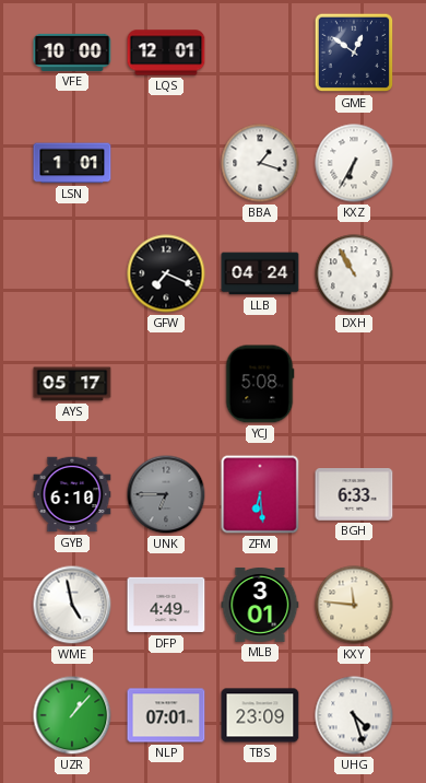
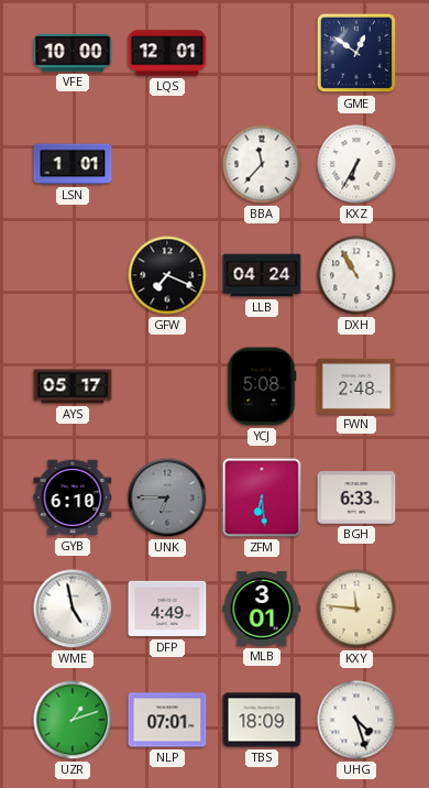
BBA: 1:18 -> 11:37
FWN: none -> 2:48
UZR: 1:07 -> 1:12
TBS: 23:09 -> 18:09
